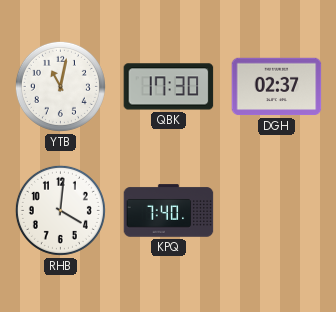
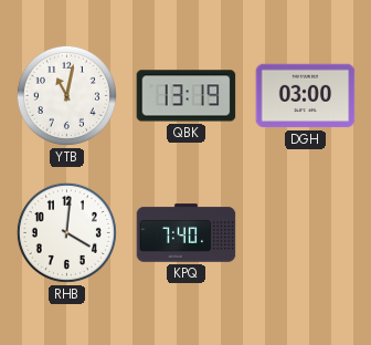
QBK: 17:30 -> 13:19
DGH: 02:37 -> 03:00
